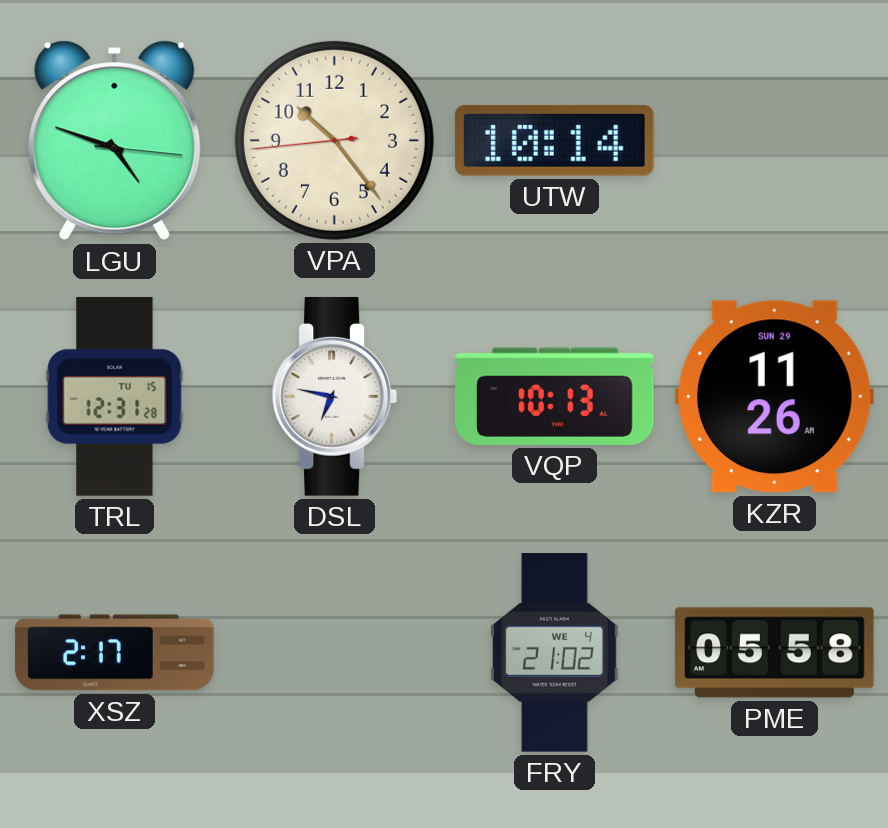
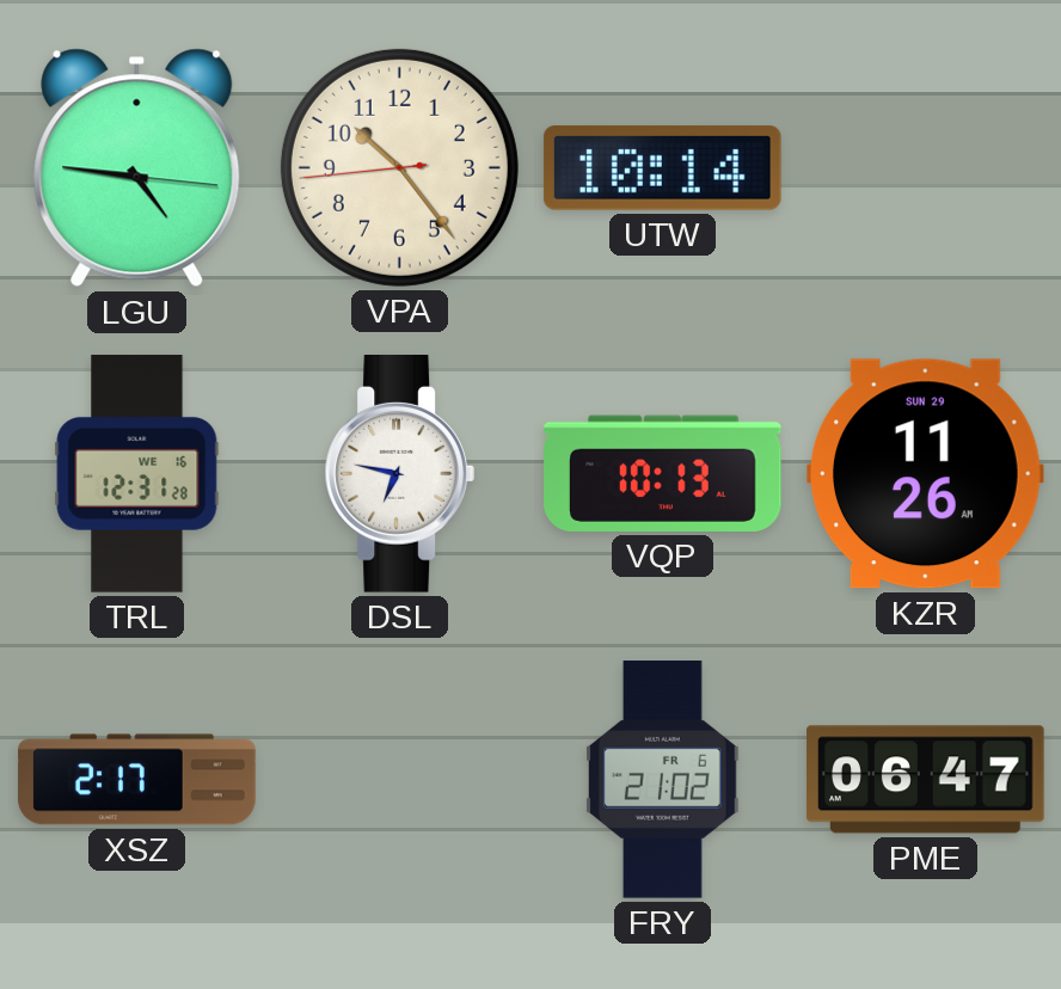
LGU: 4:48 -> 4:46
TRL date: TU 15 -> WE 16
FRY date: WE 4 -> FR 6
PME: 05:58 -> 06:47
